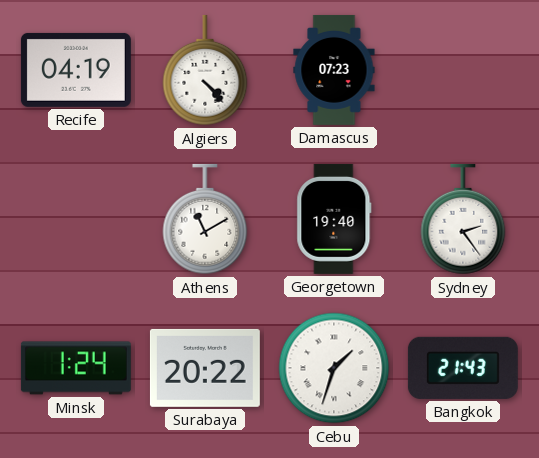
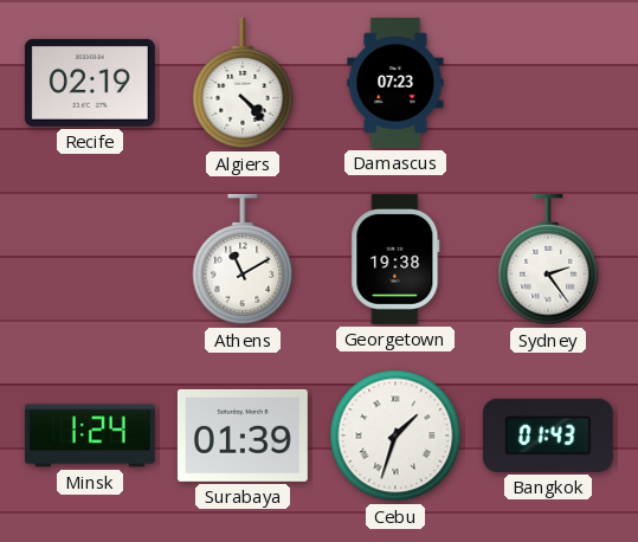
Recife: 04:19 -> 02:19
Georgetown: 19:40 -> 19:38
Surabaya: 20:22 -> 01:39
Bangkok: 21:43 -> 01:43
